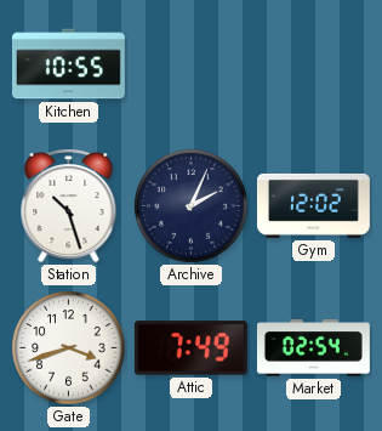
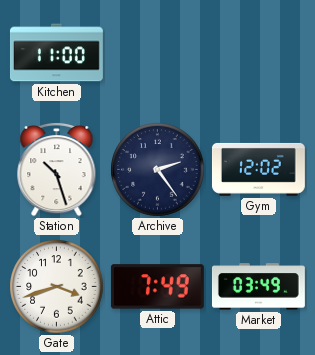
Kitchen: 10:55 -> 11:00
Archive: 2:04 -> 2:24
Market: 02:54 -> 03:49
